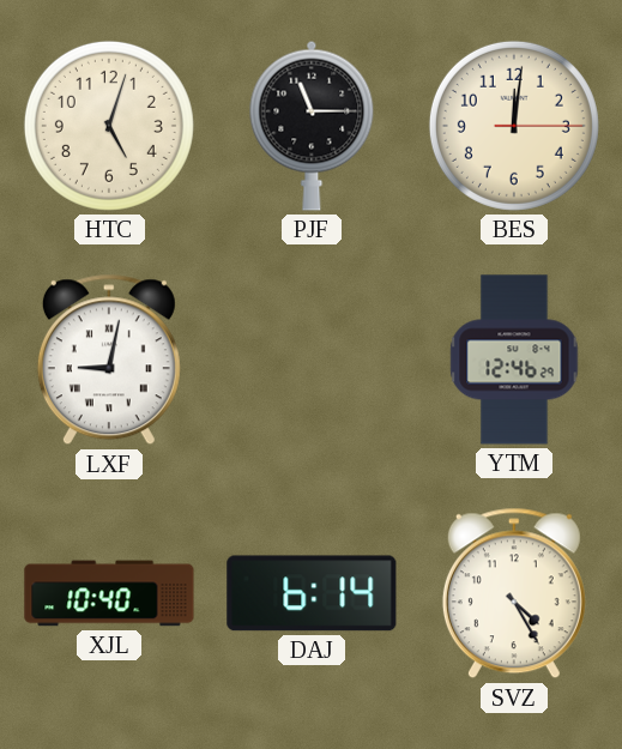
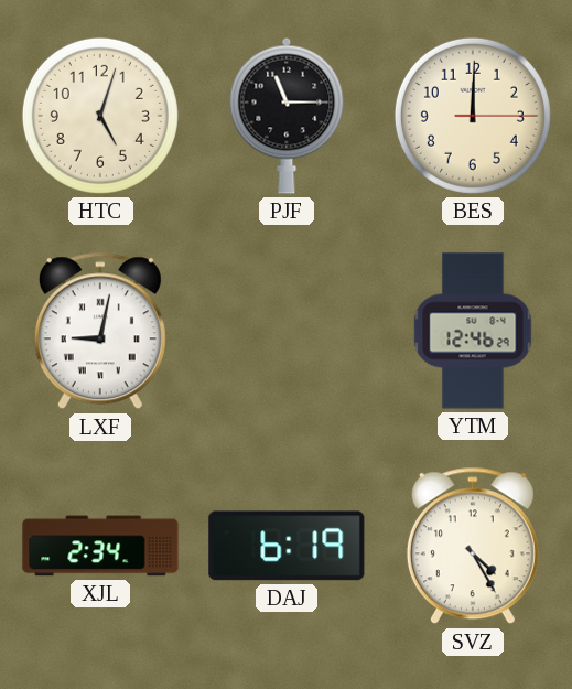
BES: 12:01 -> 12:00
XJL: 10:40 -> 2:34
DAJ: 6:14 -> 6:19
